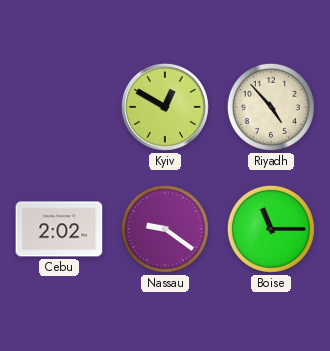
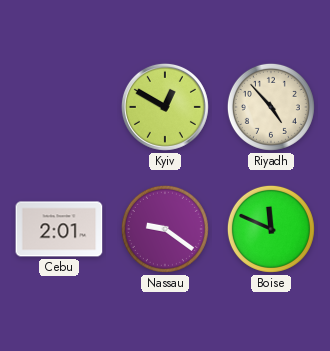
Cebu: 2:02 -> 2:01
Boise: 11:15 -> 11:49
